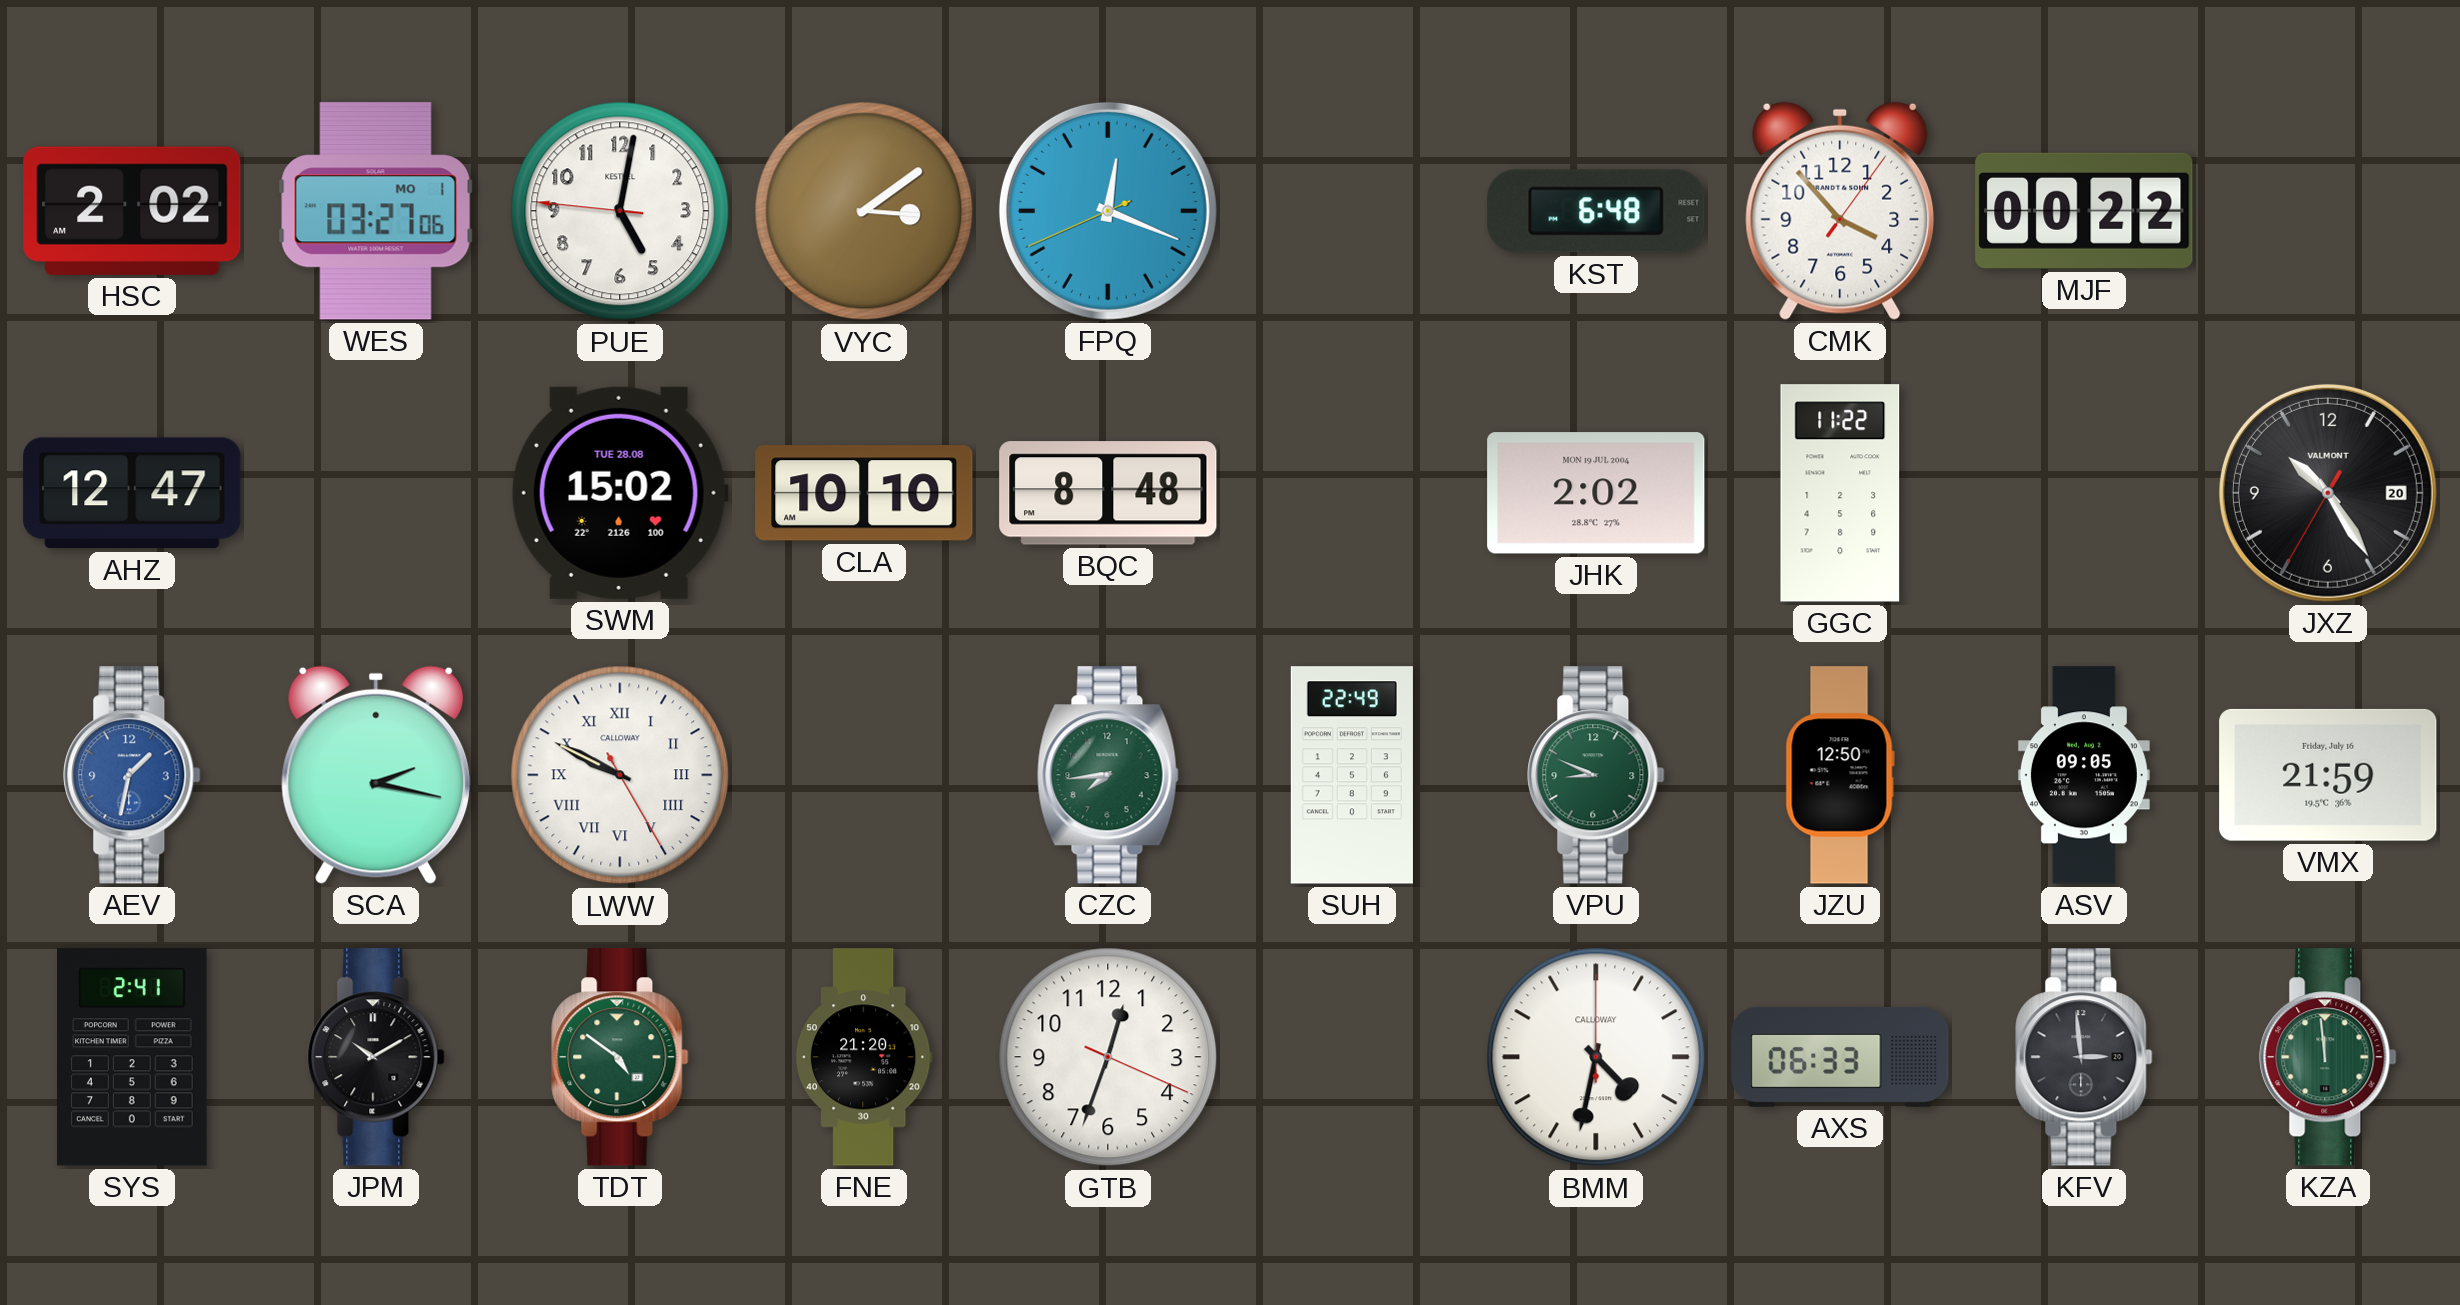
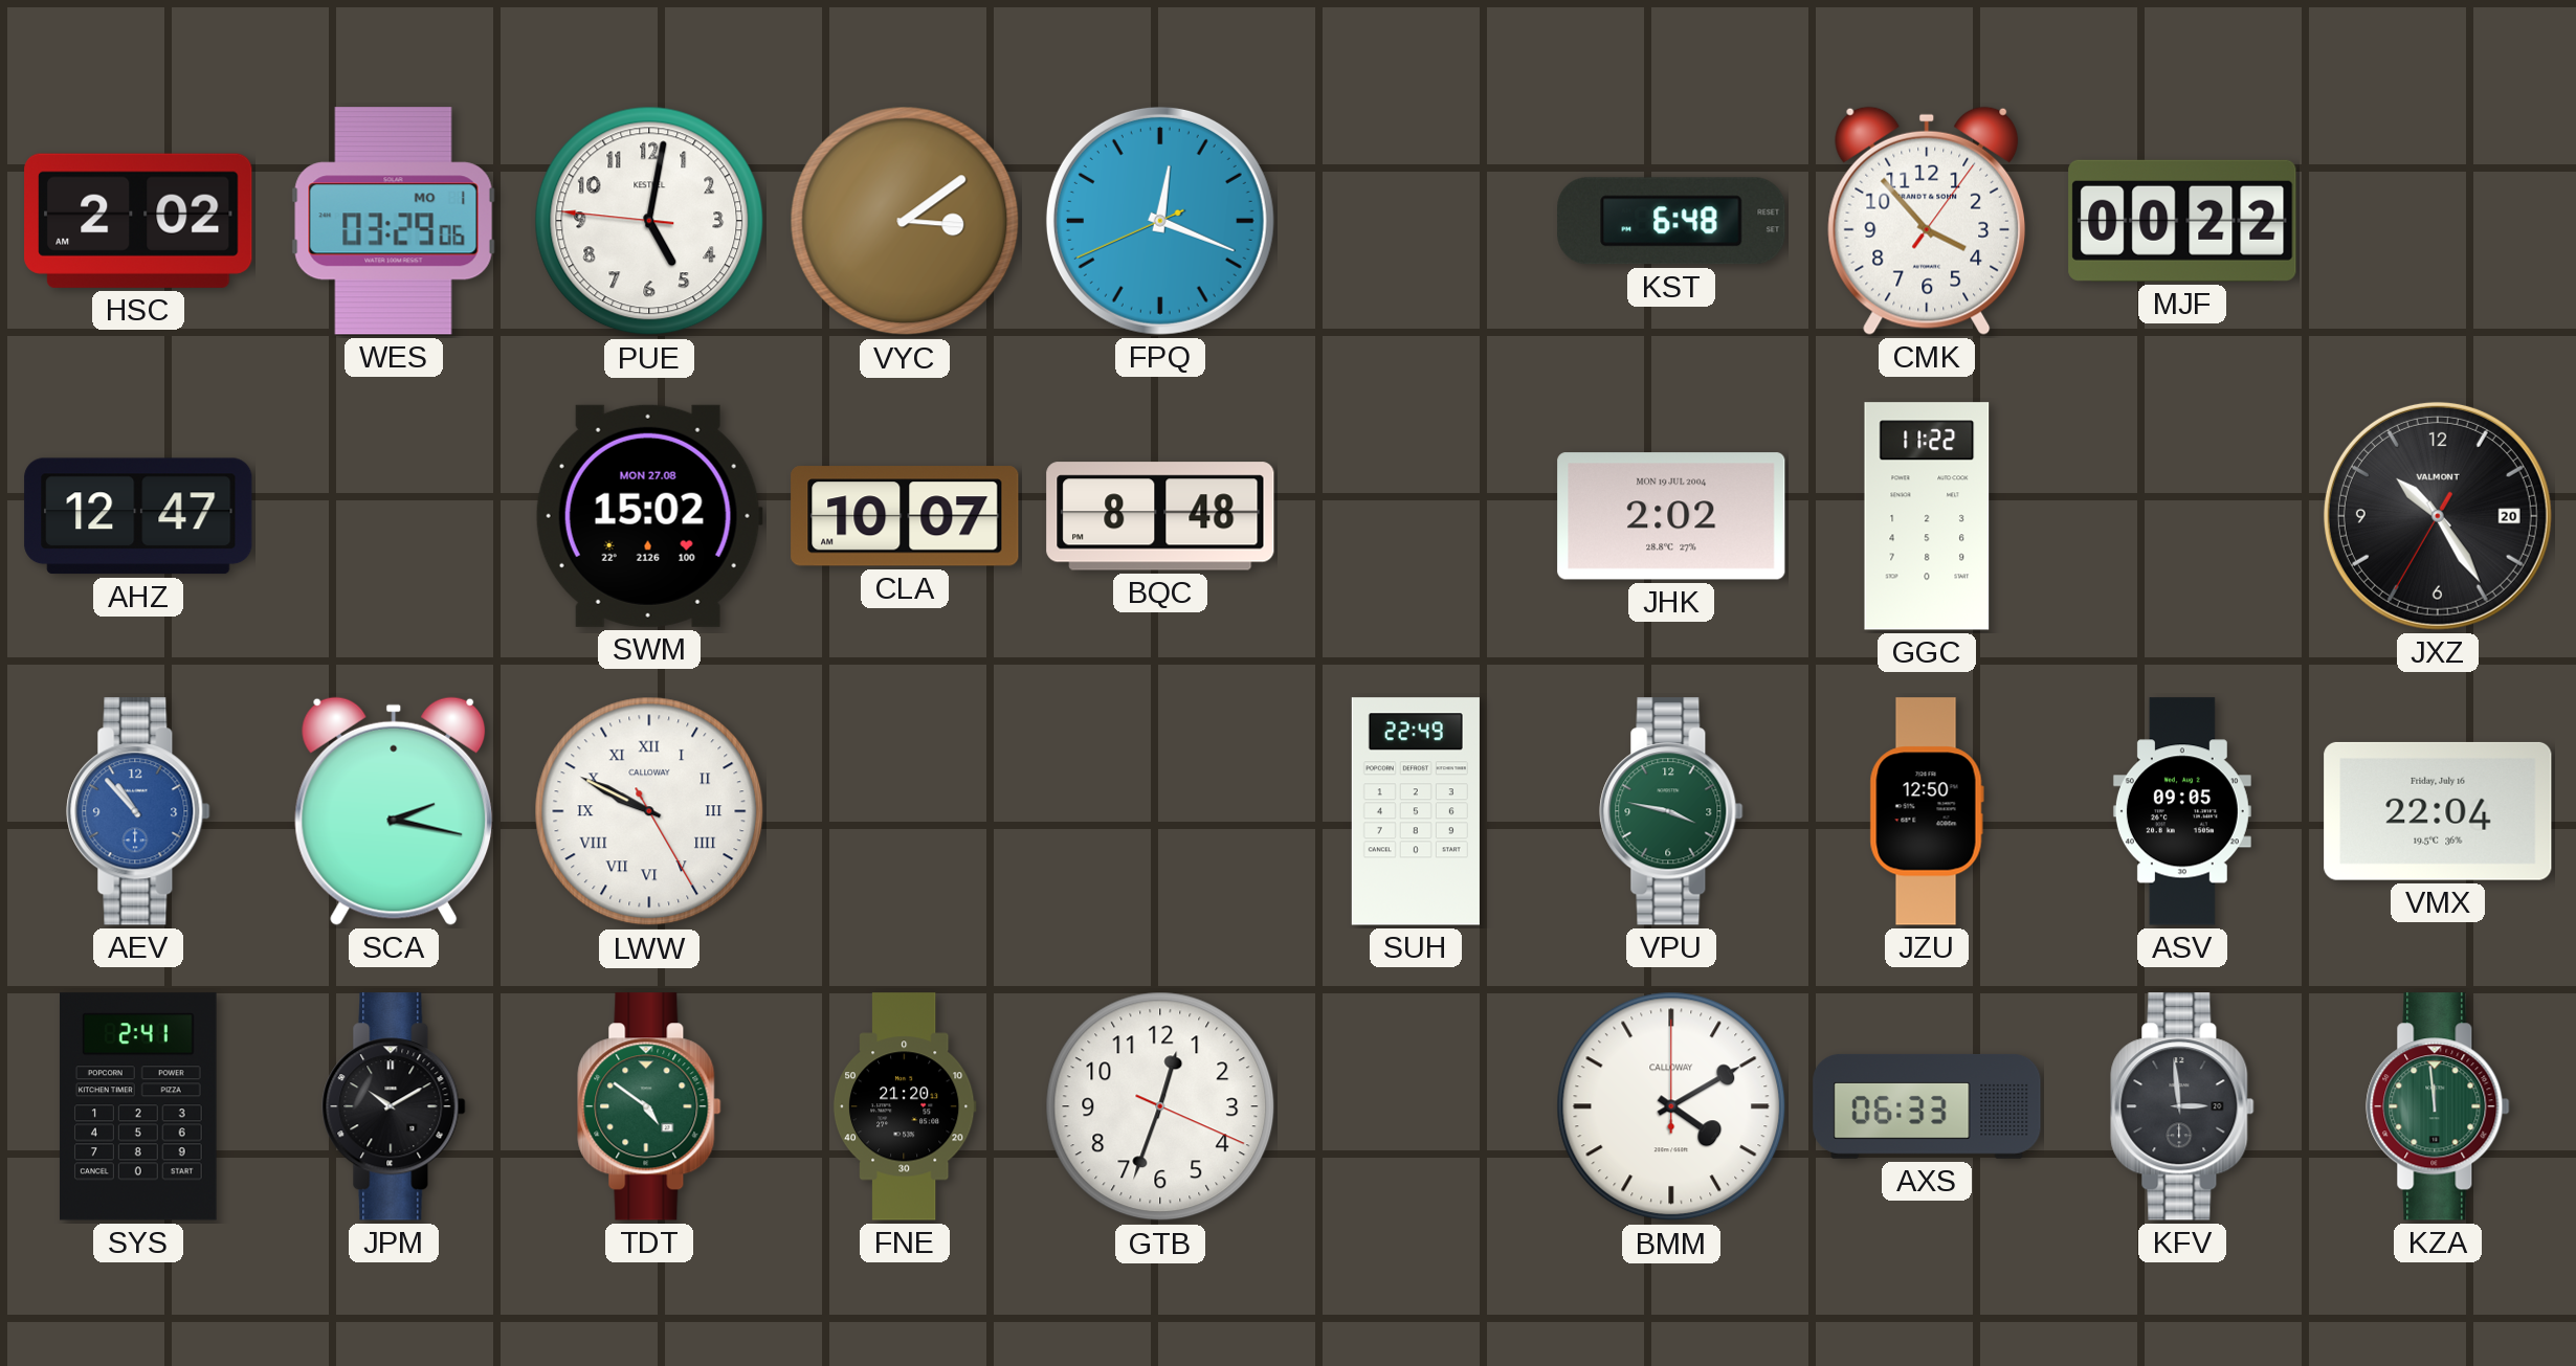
WES: 03:27 -> 03:29
SWM date: TUE 28.08 -> MON 27.08
CLA: 10:10 -> 10:07
AEV: 1:32 -> 10:53
CZC: 7:44 -> none
VPU: 8:49 -> 3:47
VMX: 21:59 -> 22:04
BMM: 4:32 -> 4:10
